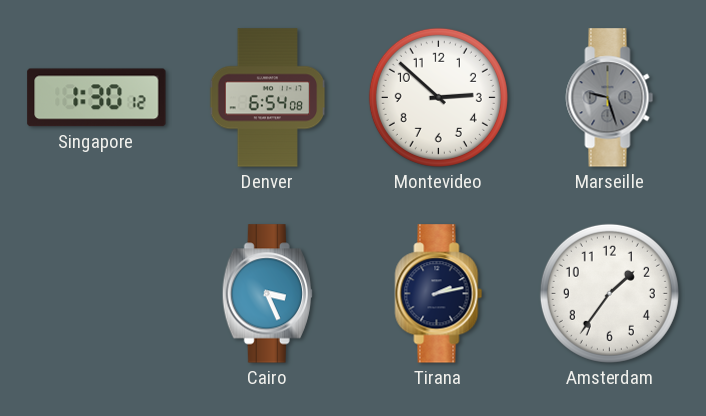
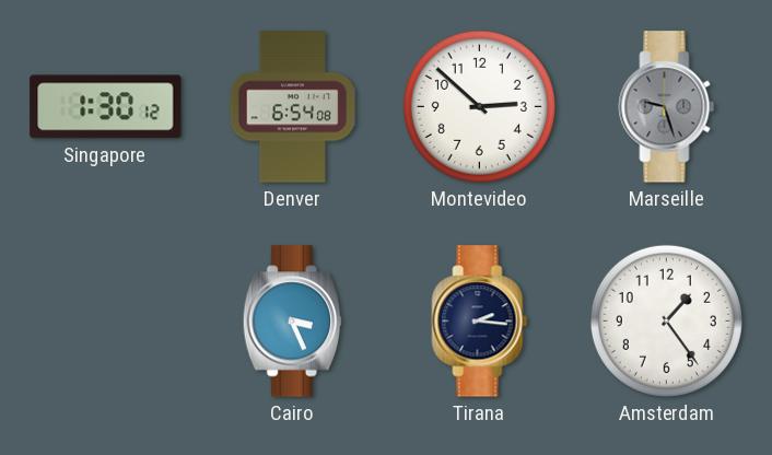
Tirana: 2:13 -> 2:16
Amsterdam: 1:36 -> 1:24
